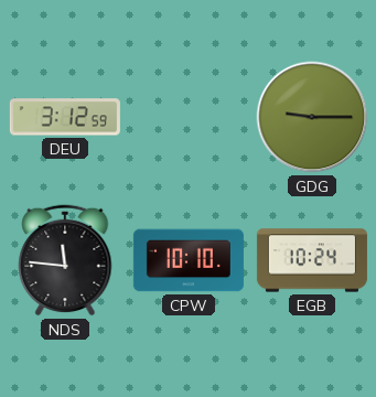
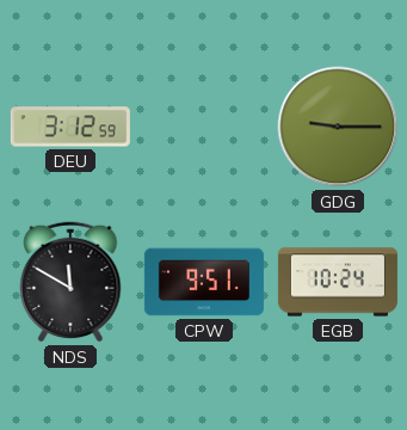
NDS: 11:46 -> 11:50
CPW: 10:10 -> 9:51
